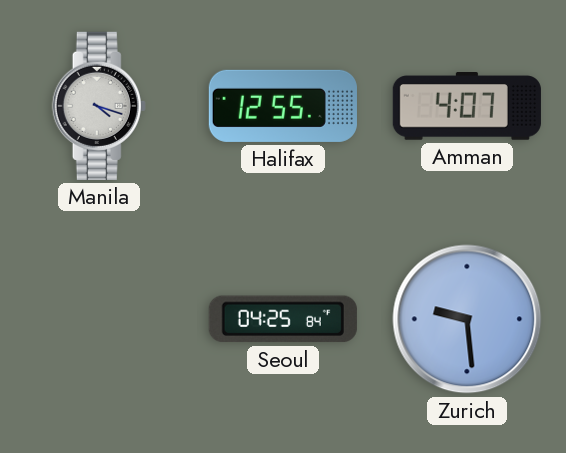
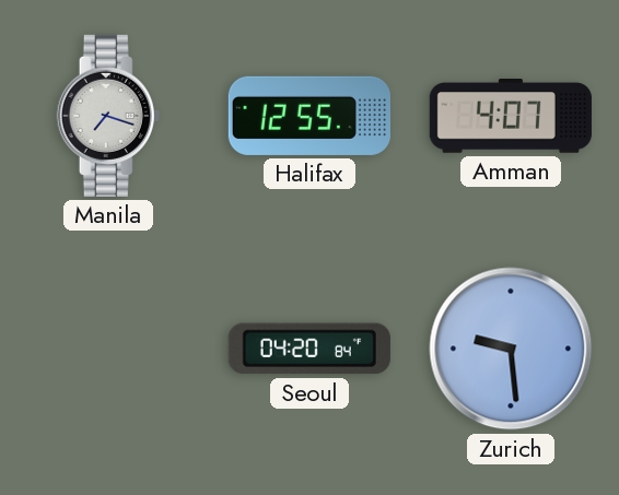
Manila: 4:18 -> 7:18
Seoul: 04:25 -> 04:20
